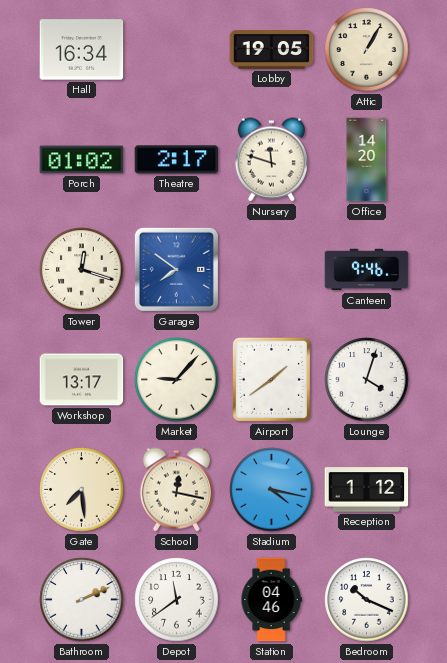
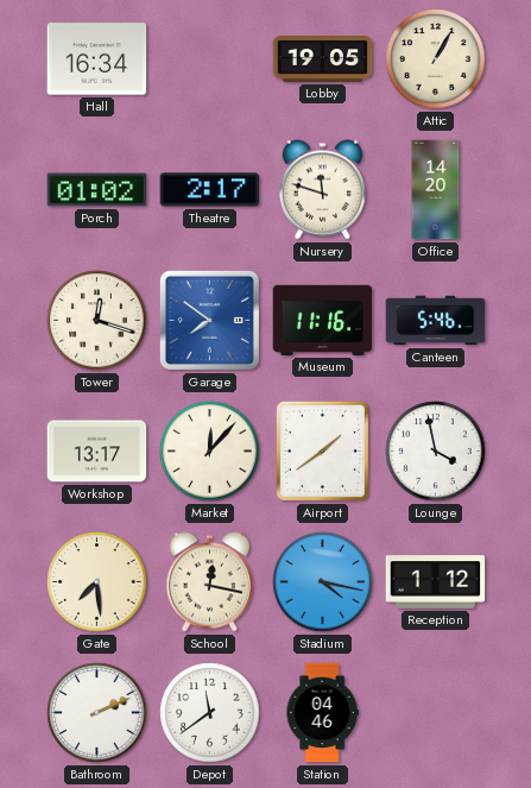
Museum: none -> 11:16
Canteen: 9:46 -> 5:46
Market: 9:07 -> 12:07
Lounge: 4:03 -> 3:58
Bedroom: 10:19 -> none
